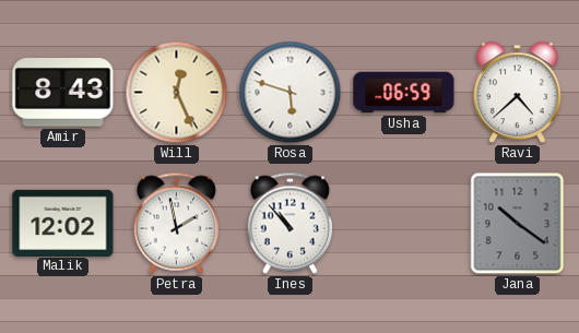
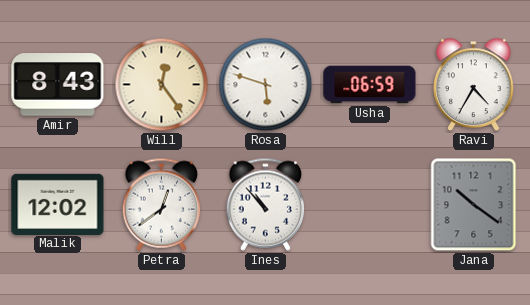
Will: 12:26 -> 12:24
Ravi: 4:38 -> 4:35
Petra: 1:58 -> 12:39
